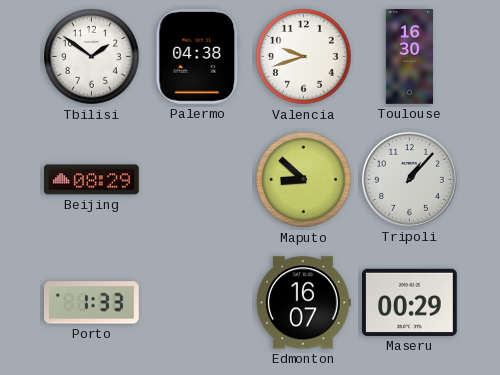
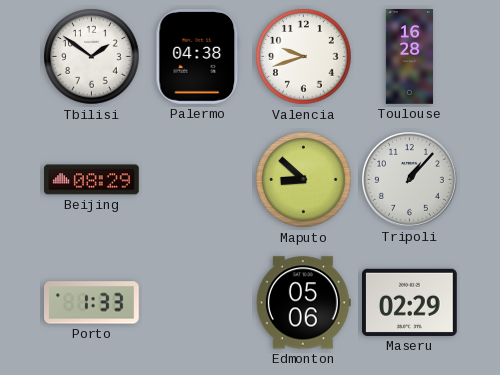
Toulouse: 16:30 -> 16:28
Edmonton: 16:07 -> 05:06
Maseru: 00:29 -> 02:29
